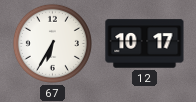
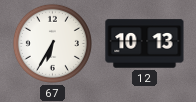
12: 10:17 -> 10:13
